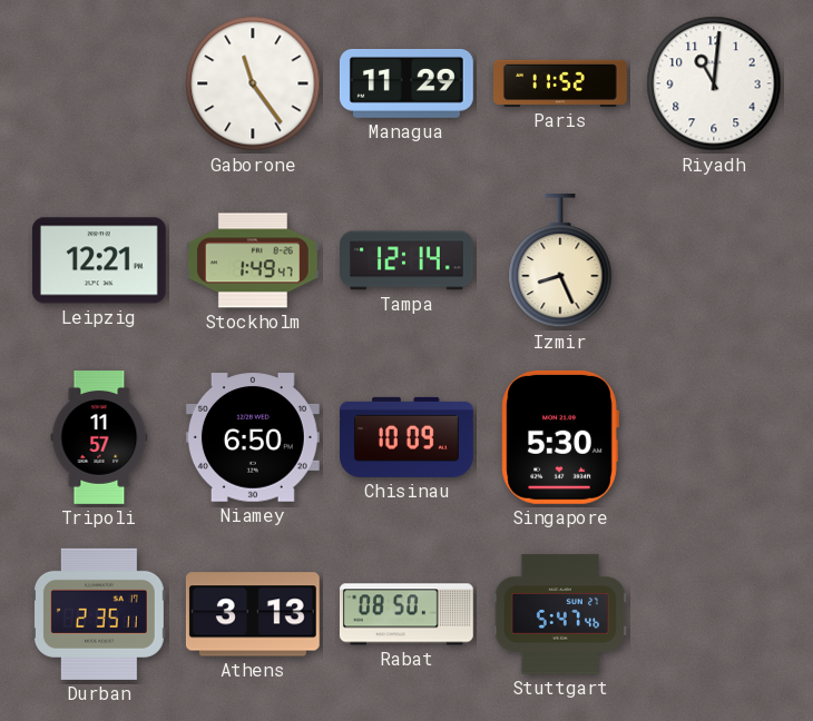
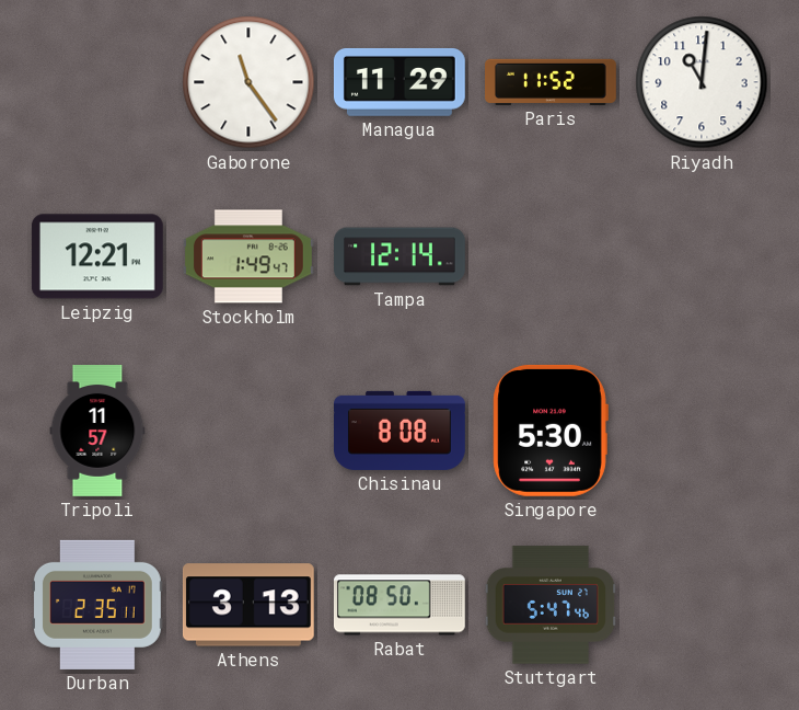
Izmir: 8:26 -> none
Niamey: 6:50 -> none
Chisinau: 10:09 -> 8:08
